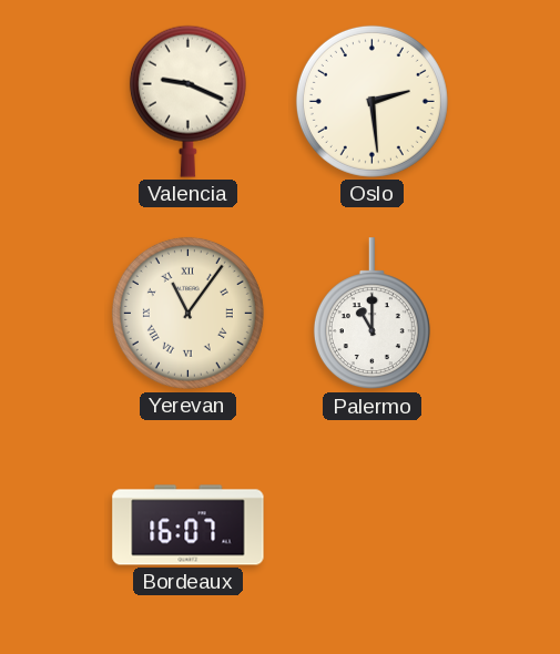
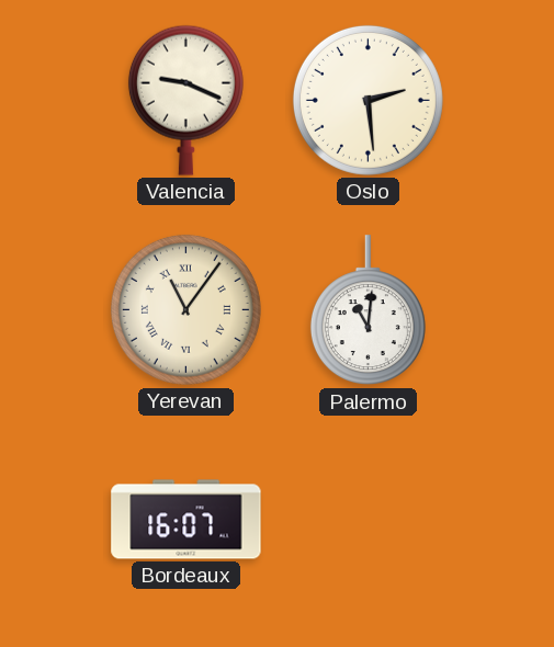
Palermo: 11:00 -> 11:01
